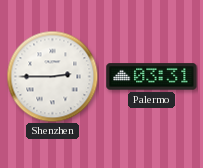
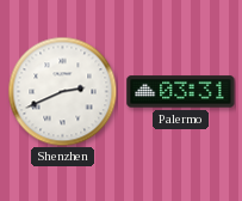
Shenzhen: 2:45 -> 2:41
